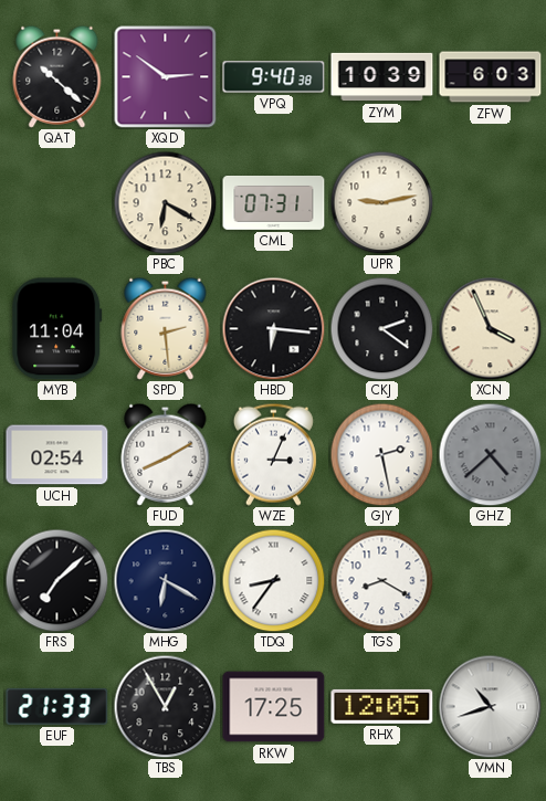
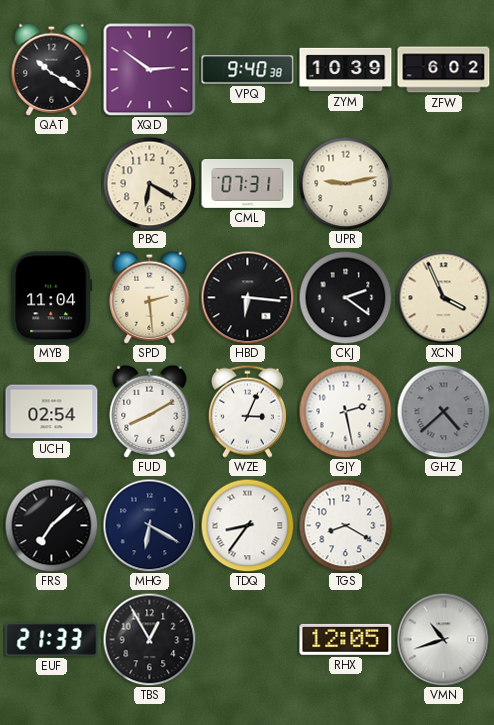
QAT: 10:22 -> 10:20
ZFW: 6:03 -> 6:02
RKW: 17:25 -> none
